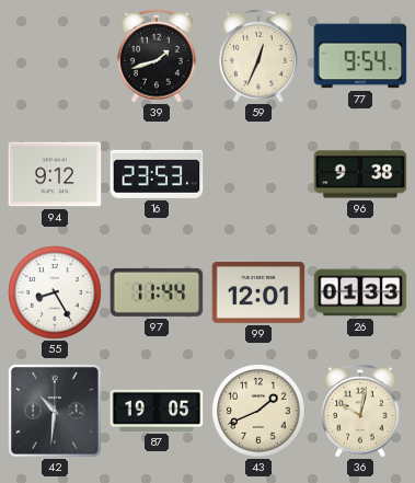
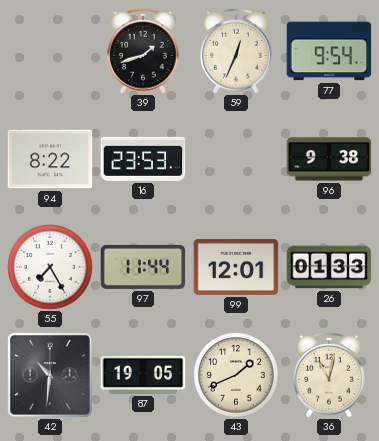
94: 9:12 -> 8:22
55: 8:25 -> 7:25
36: 10:02 -> 11:02
